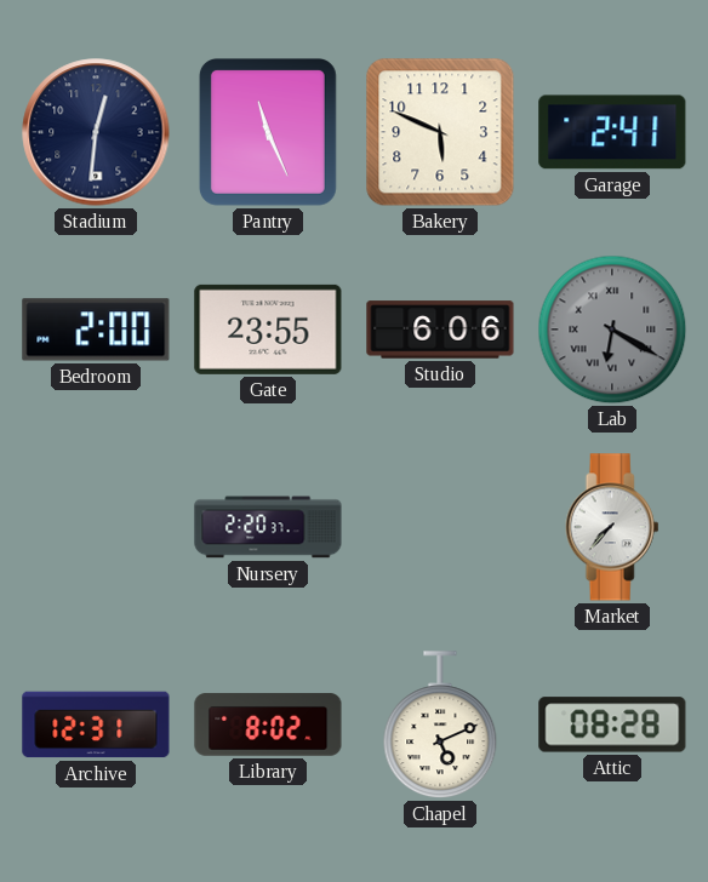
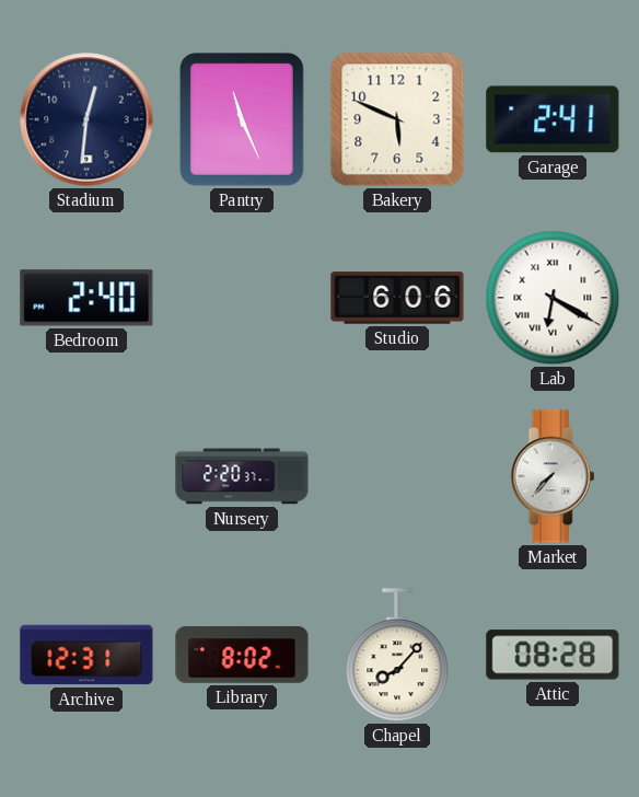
Bedroom: 2:00 -> 2:40
Gate: 23:55 -> none
Lab dial: grey -> white
Chapel: 5:11 -> 8:07
